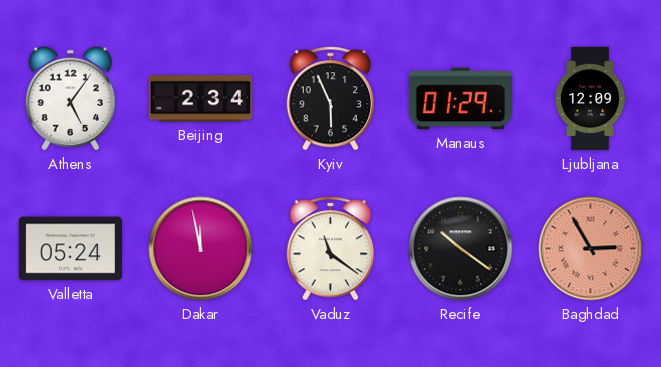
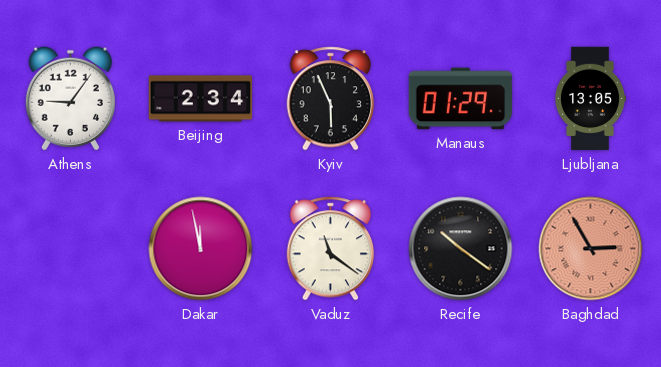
Athens: 5:06 -> 9:06
Ljubljana: 12:09 -> 13:05
Valletta: 05:24 -> none
